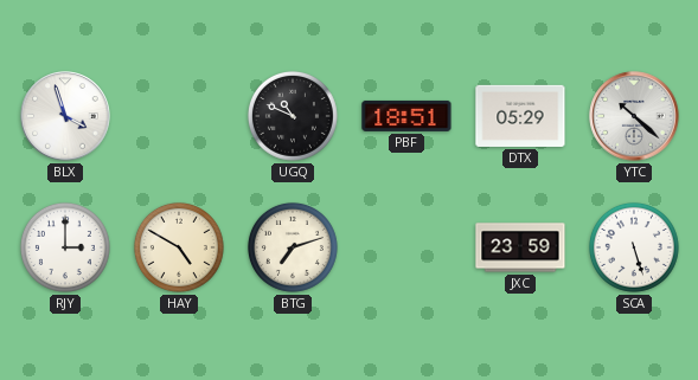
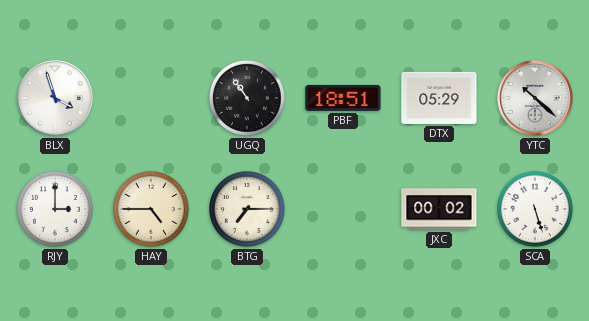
UGQ: 10:49 -> 10:54
HAY: 4:50 -> 4:45
BTG: 7:12 -> 7:15
JXC: 23:59 -> 00:02
